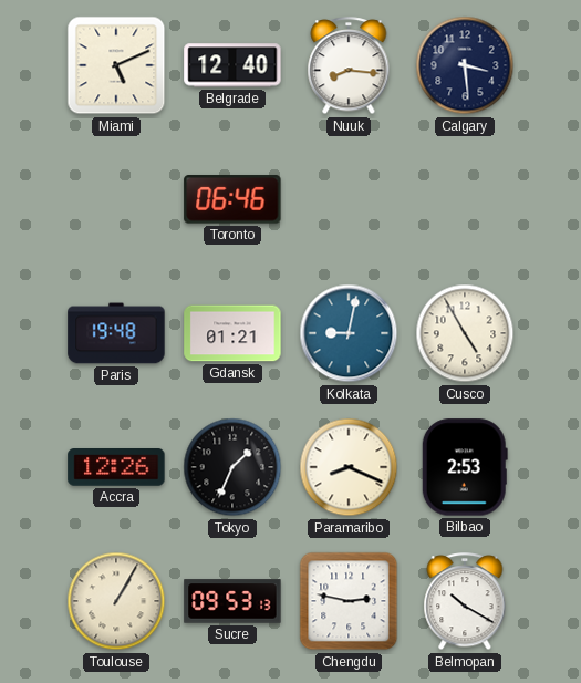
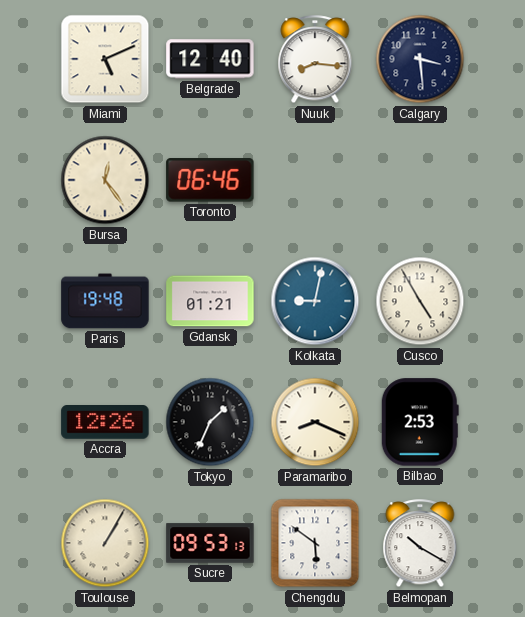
Bursa: none -> 12:24
Chengdu: 2:47 -> 5:51
